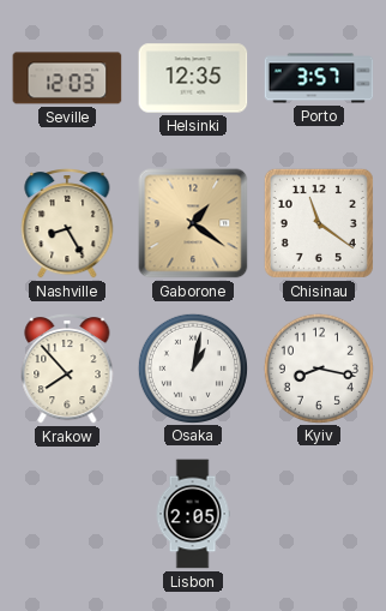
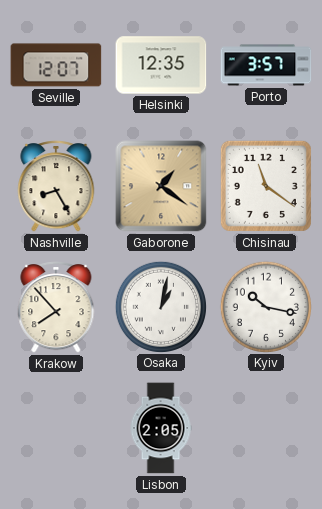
Seville: 12:03 -> 12:07
Kyiv: 8:17 -> 10:17
